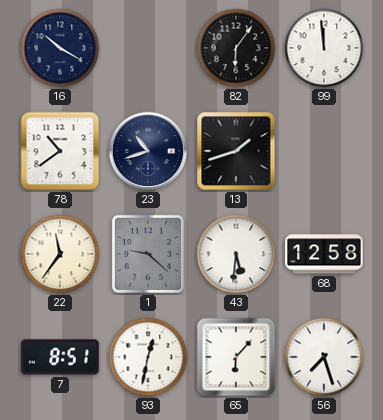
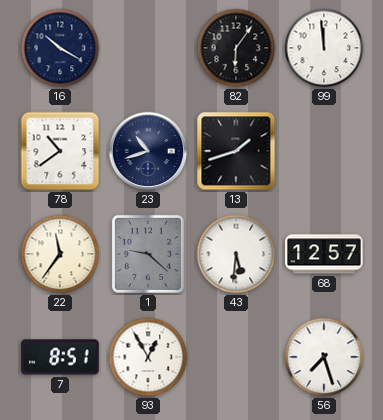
68: 12:58 -> 12:57
93: 12:32 -> 12:55
65: 6:07 -> none
